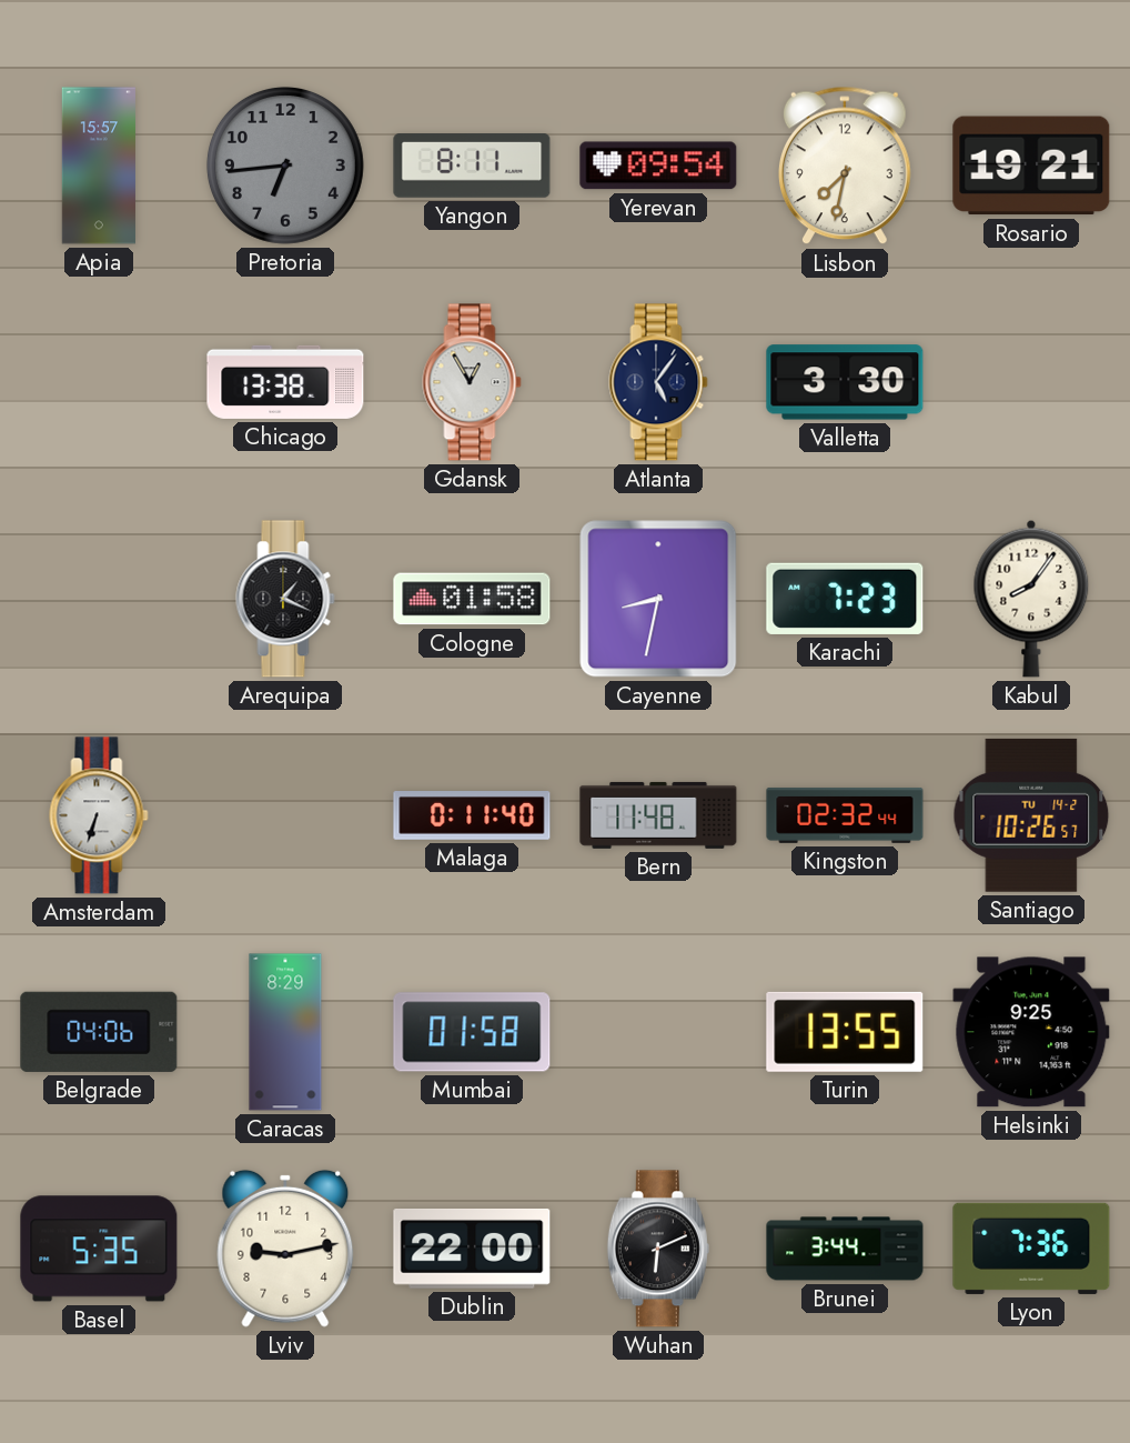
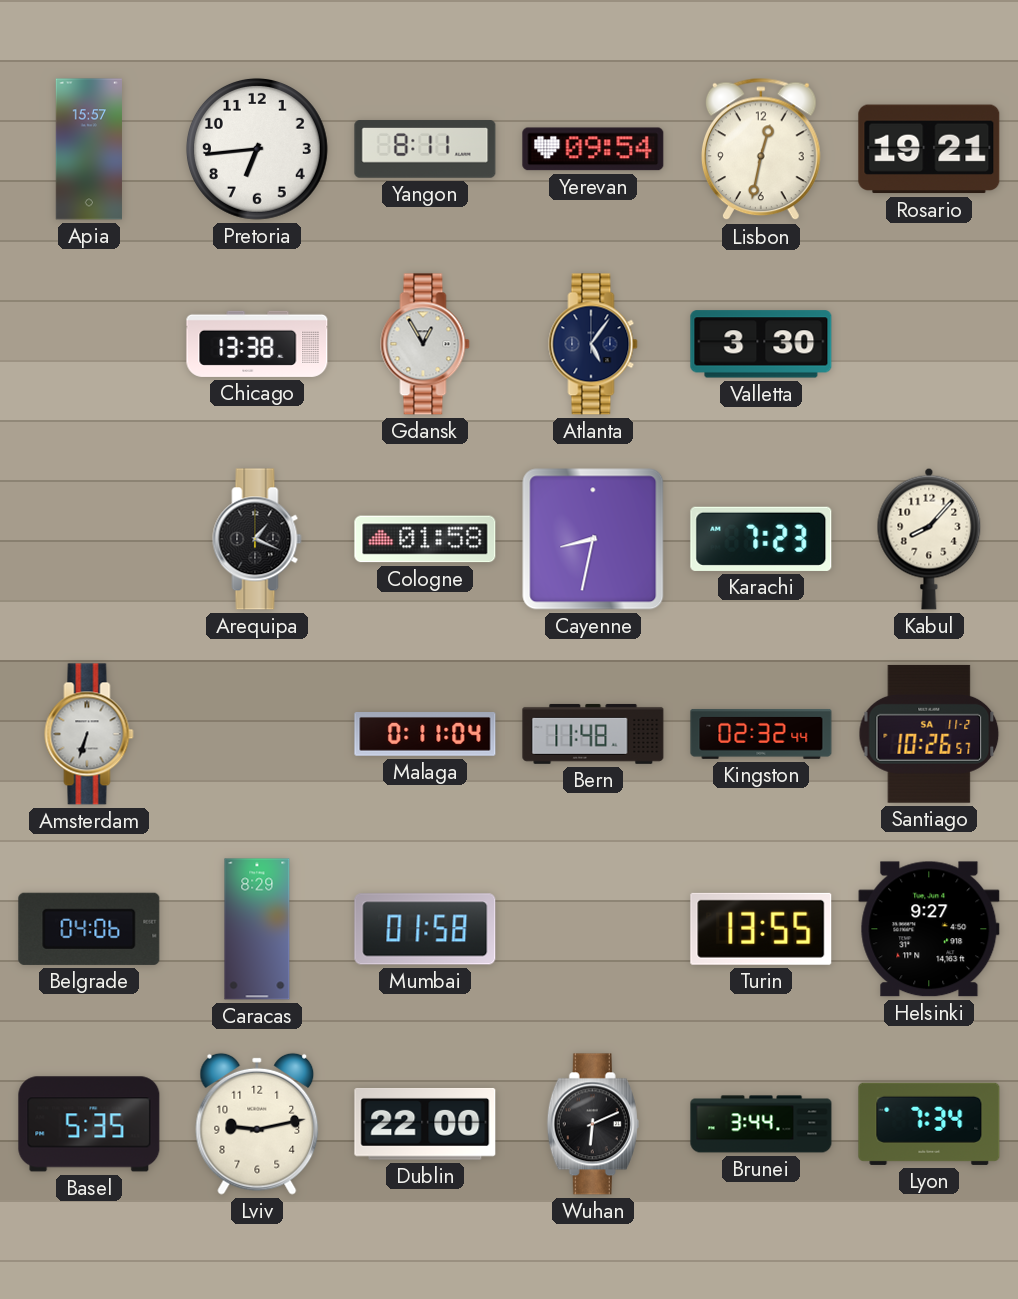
Pretoria dial: grey -> white
Lisbon: 7:32 -> 12:32
Kabul: 8:06 -> 8:07
Malaga: 0:11:40 -> 0:11:04
Santiago date: TU 14-2 -> SA 11-2
Helsinki: 9:25 -> 9:27
Lyon: 7:36 -> 7:34
